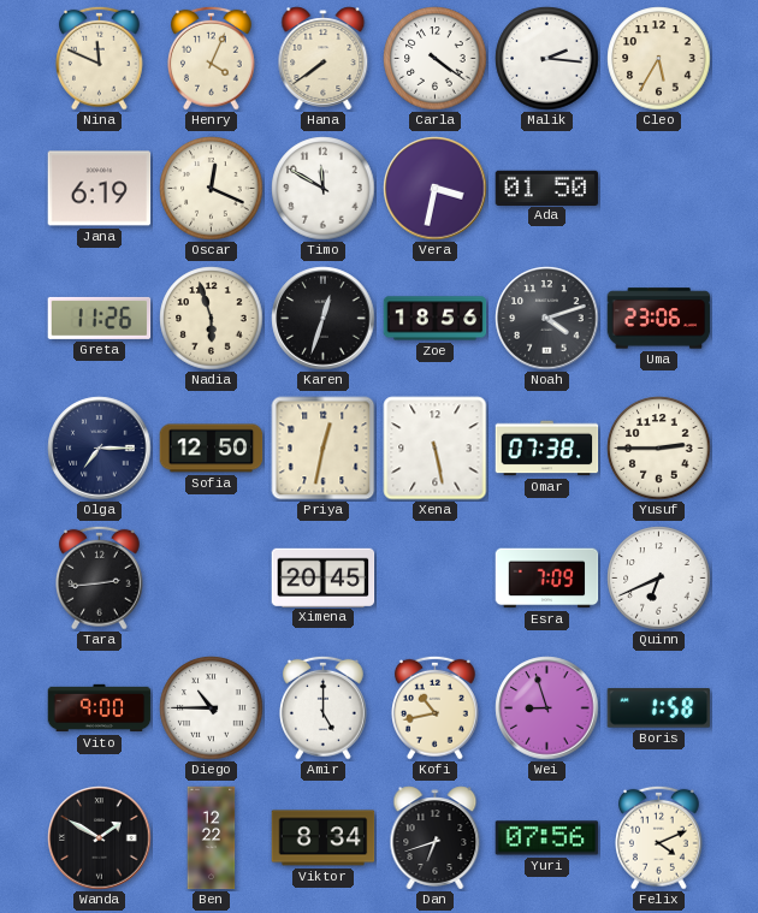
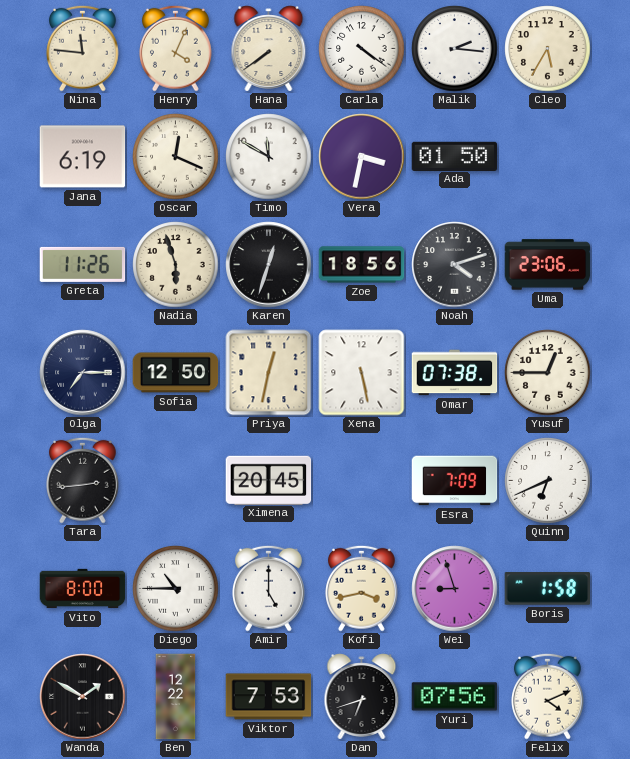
Nina: 11:49 -> 11:46
Yusuf: 2:45 -> 12:45
Vito: 9:00 -> 8:00
Kofi: 10:43 -> 3:43
Viktor: 8:34 -> 7:53
